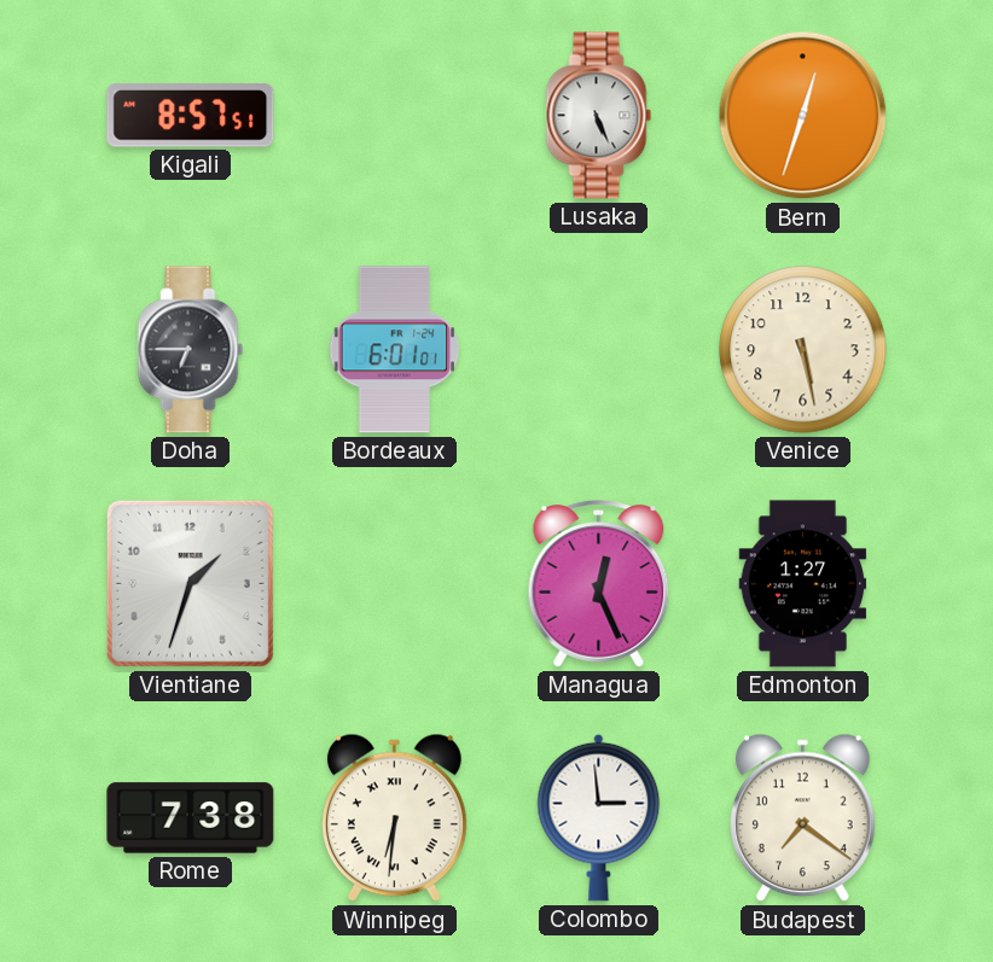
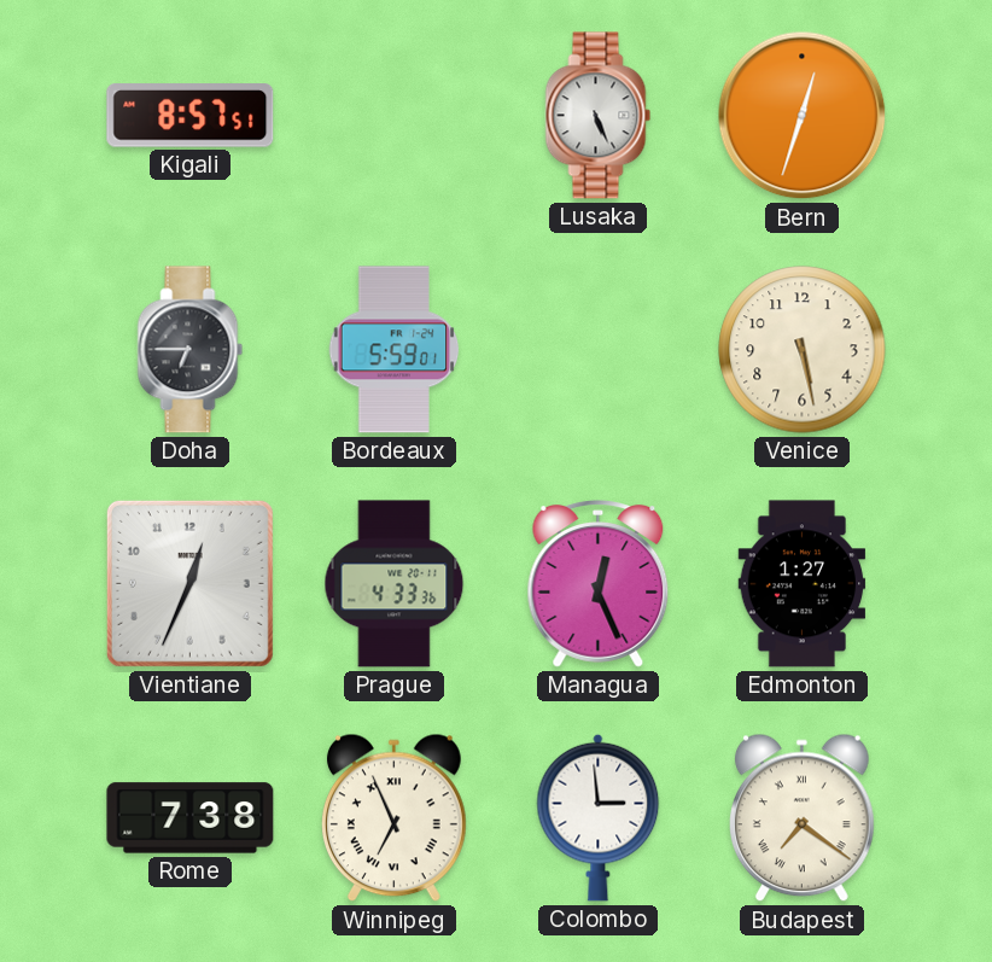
Bordeaux: 6:01 -> 5:59
Vientiane: 1:33 -> 12:34
Prague: none -> 4:33
Winnipeg: 6:31 -> 6:56
Budapest numerals: Arabic -> Roman
